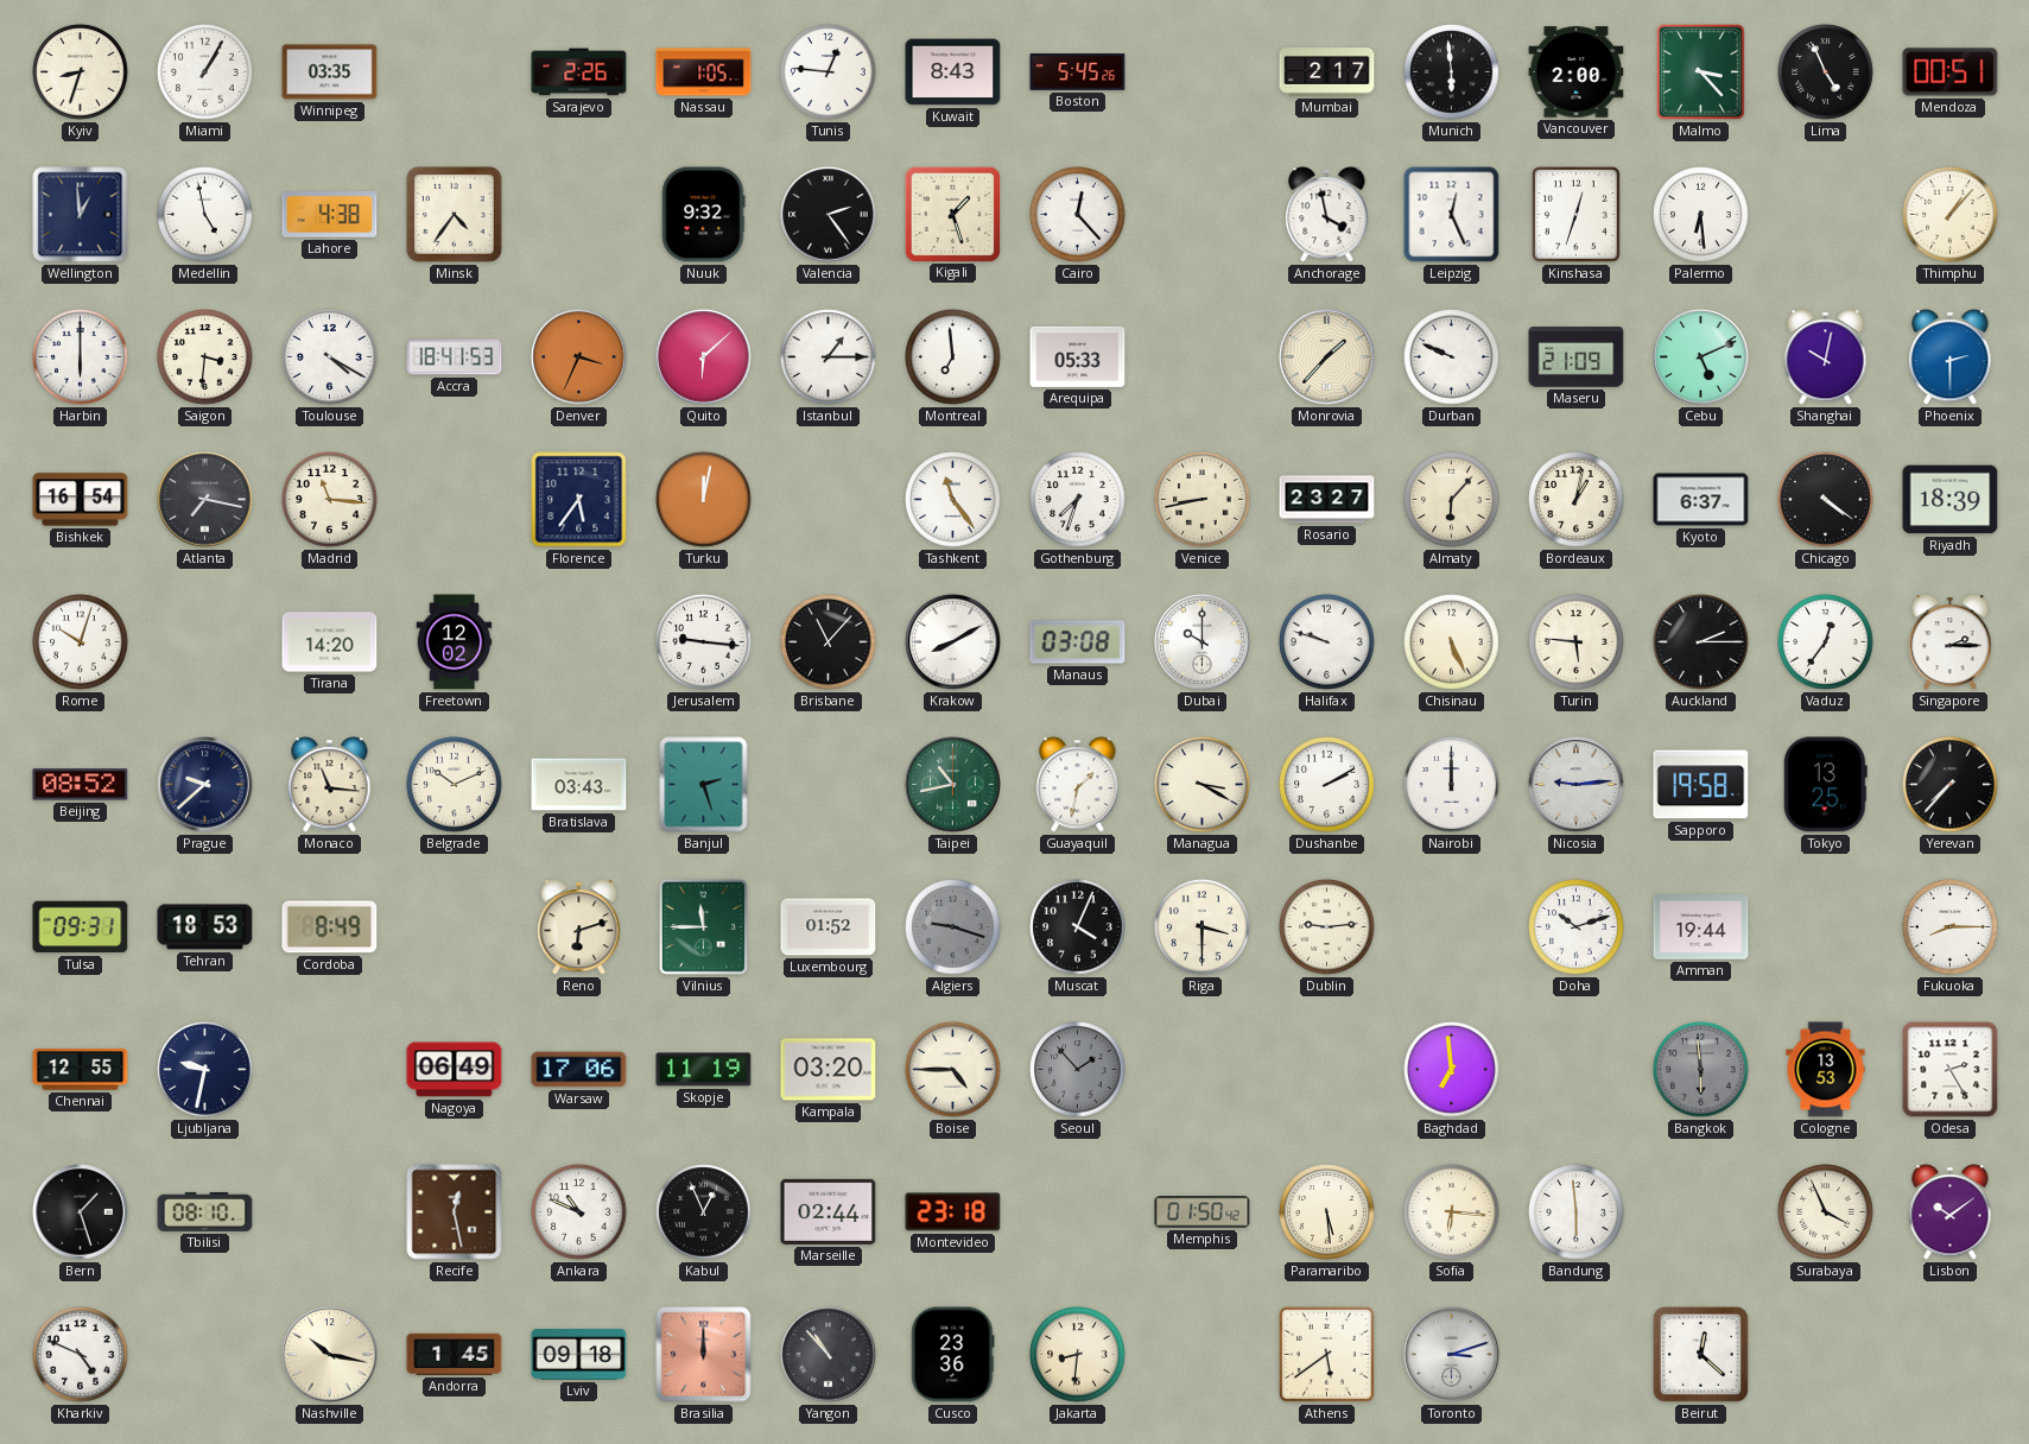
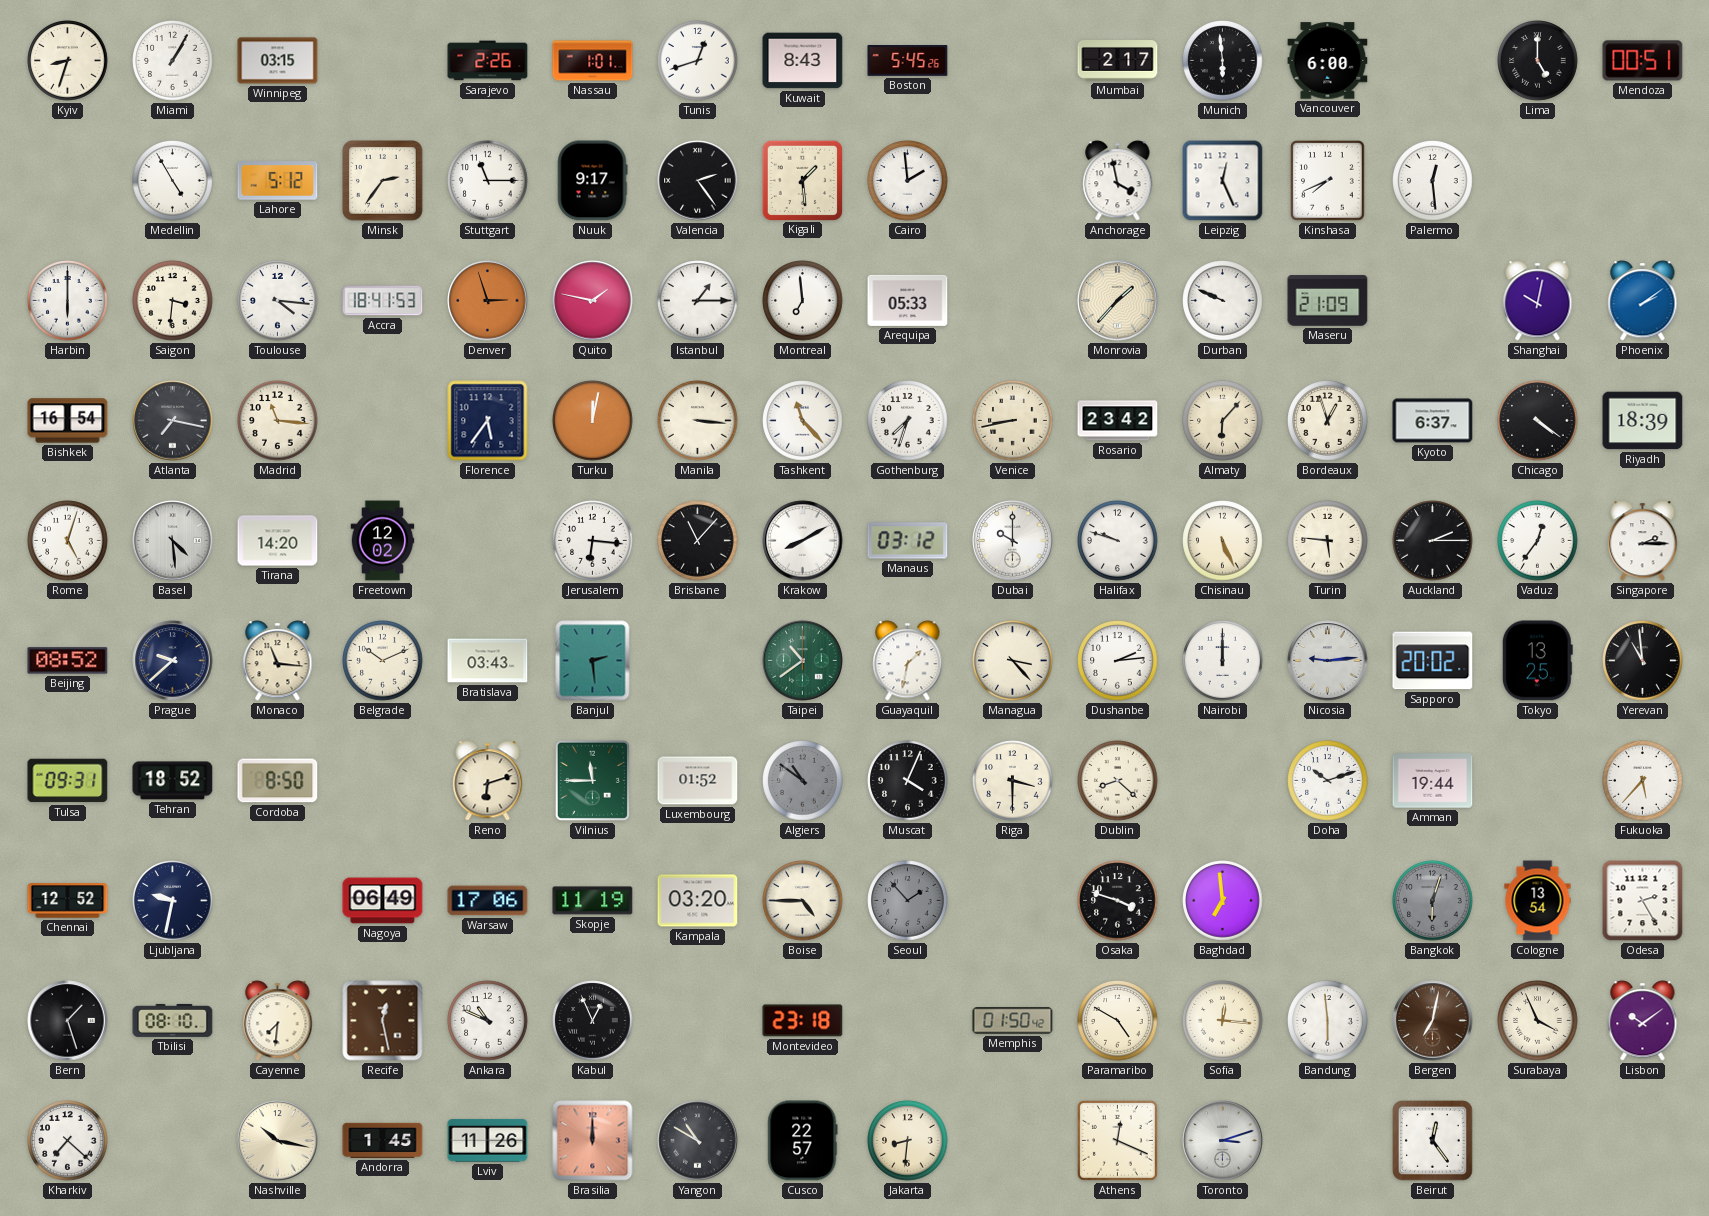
Winnipeg: 03:35 -> 03:15
Nassau: 1:05 -> 1:01
Tunis: 12:46 -> 12:42
Vancouver: 2:00 -> 6:00
Malmo: 3:23 -> none
Lima: 4:56 -> 5:00
Wellington: 12:59 -> none
Medellin: 4:58 -> 4:55
Lahore: 4:38 -> 5:12
Minsk: 4:36 -> 2:36
Stuttgart: none -> 11:15
Nuuk: 9:32 -> 9:17
Kigali: 1:27 -> 1:29
Cairo: 12:23 -> 1:59
Kinshasa: 12:33 -> 7:41
Palermo: 6:29 -> 12:29
Thimphu: 1:07 -> none
Toulouse: 4:20 -> 4:16
Denver: 3:34 -> 2:57
Quito: 6:08 -> 1:47
Cebu: 5:11 -> none
Phoenix: 2:30 -> 2:09
Manila: none -> 3:16
Tashkent: 11:24 -> 11:23
Rosario: 23:27 -> 23:42
Bordeaux: 1:02 -> 12:57
Rome: 10:03 -> 5:03
Basel: none -> 4:29
Jerusalem: 9:16 -> 6:16
Manaus: 03:08 -> 03:12
Banjul: 2:27 -> 2:29
Taipei: 10:43 -> 10:39
Managua: 3:20 -> 3:23
Dushanbe: 2:10 -> 2:14
Sapporo: 19:58 -> 20:02
Yerevan: 7:37 -> 10:59
Tehran: 18:53 -> 18:52
Cordoba: 8:49 -> 8:50
Algiers: 9:18 -> 10:51
Dublin: 9:14 -> 8:22
Fukuoka: 8:15 -> 5:37
Chennai: 12:55 -> 12:52
Osaka: none -> 3:48
Bangkok: 5:59 -> 6:03
Cologne: 13:53 -> 13:54
Cayenne: none -> 7:31
Marseille: 02:44 -> none
Paramaribo: 5:29 -> 4:50
Sofia: 6:16 -> 12:16
Bergen: none -> 7:02
Kharkiv: 4:49 -> 7:22
Lviv: 09:18 -> 11:26
Yangon: 10:53 -> 10:50
Cusco: 23:36 -> 22:57
Athens: 5:39 -> 12:19
Beirut: 12:22 -> 12:24
